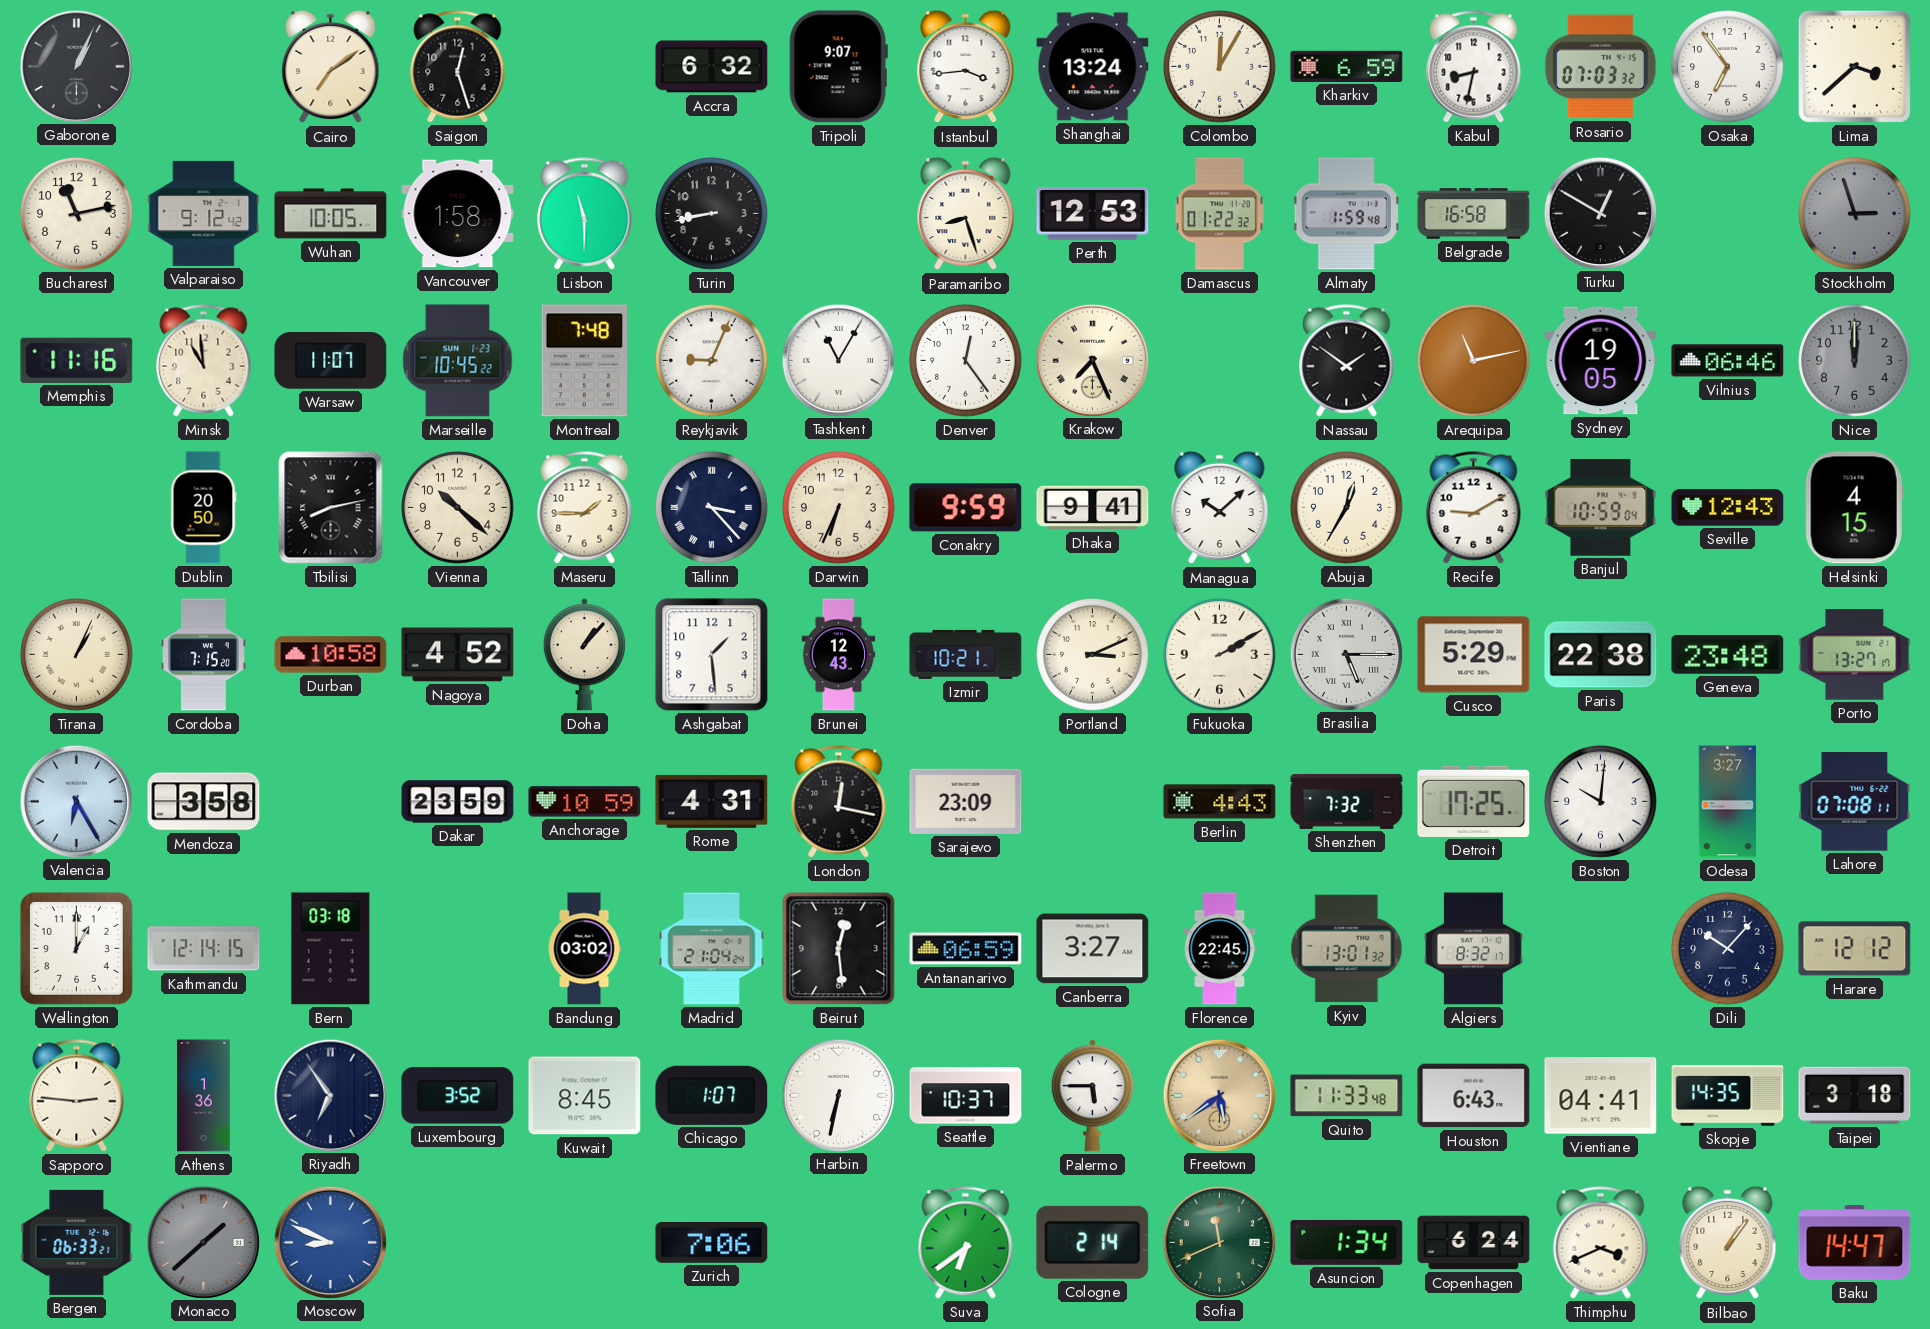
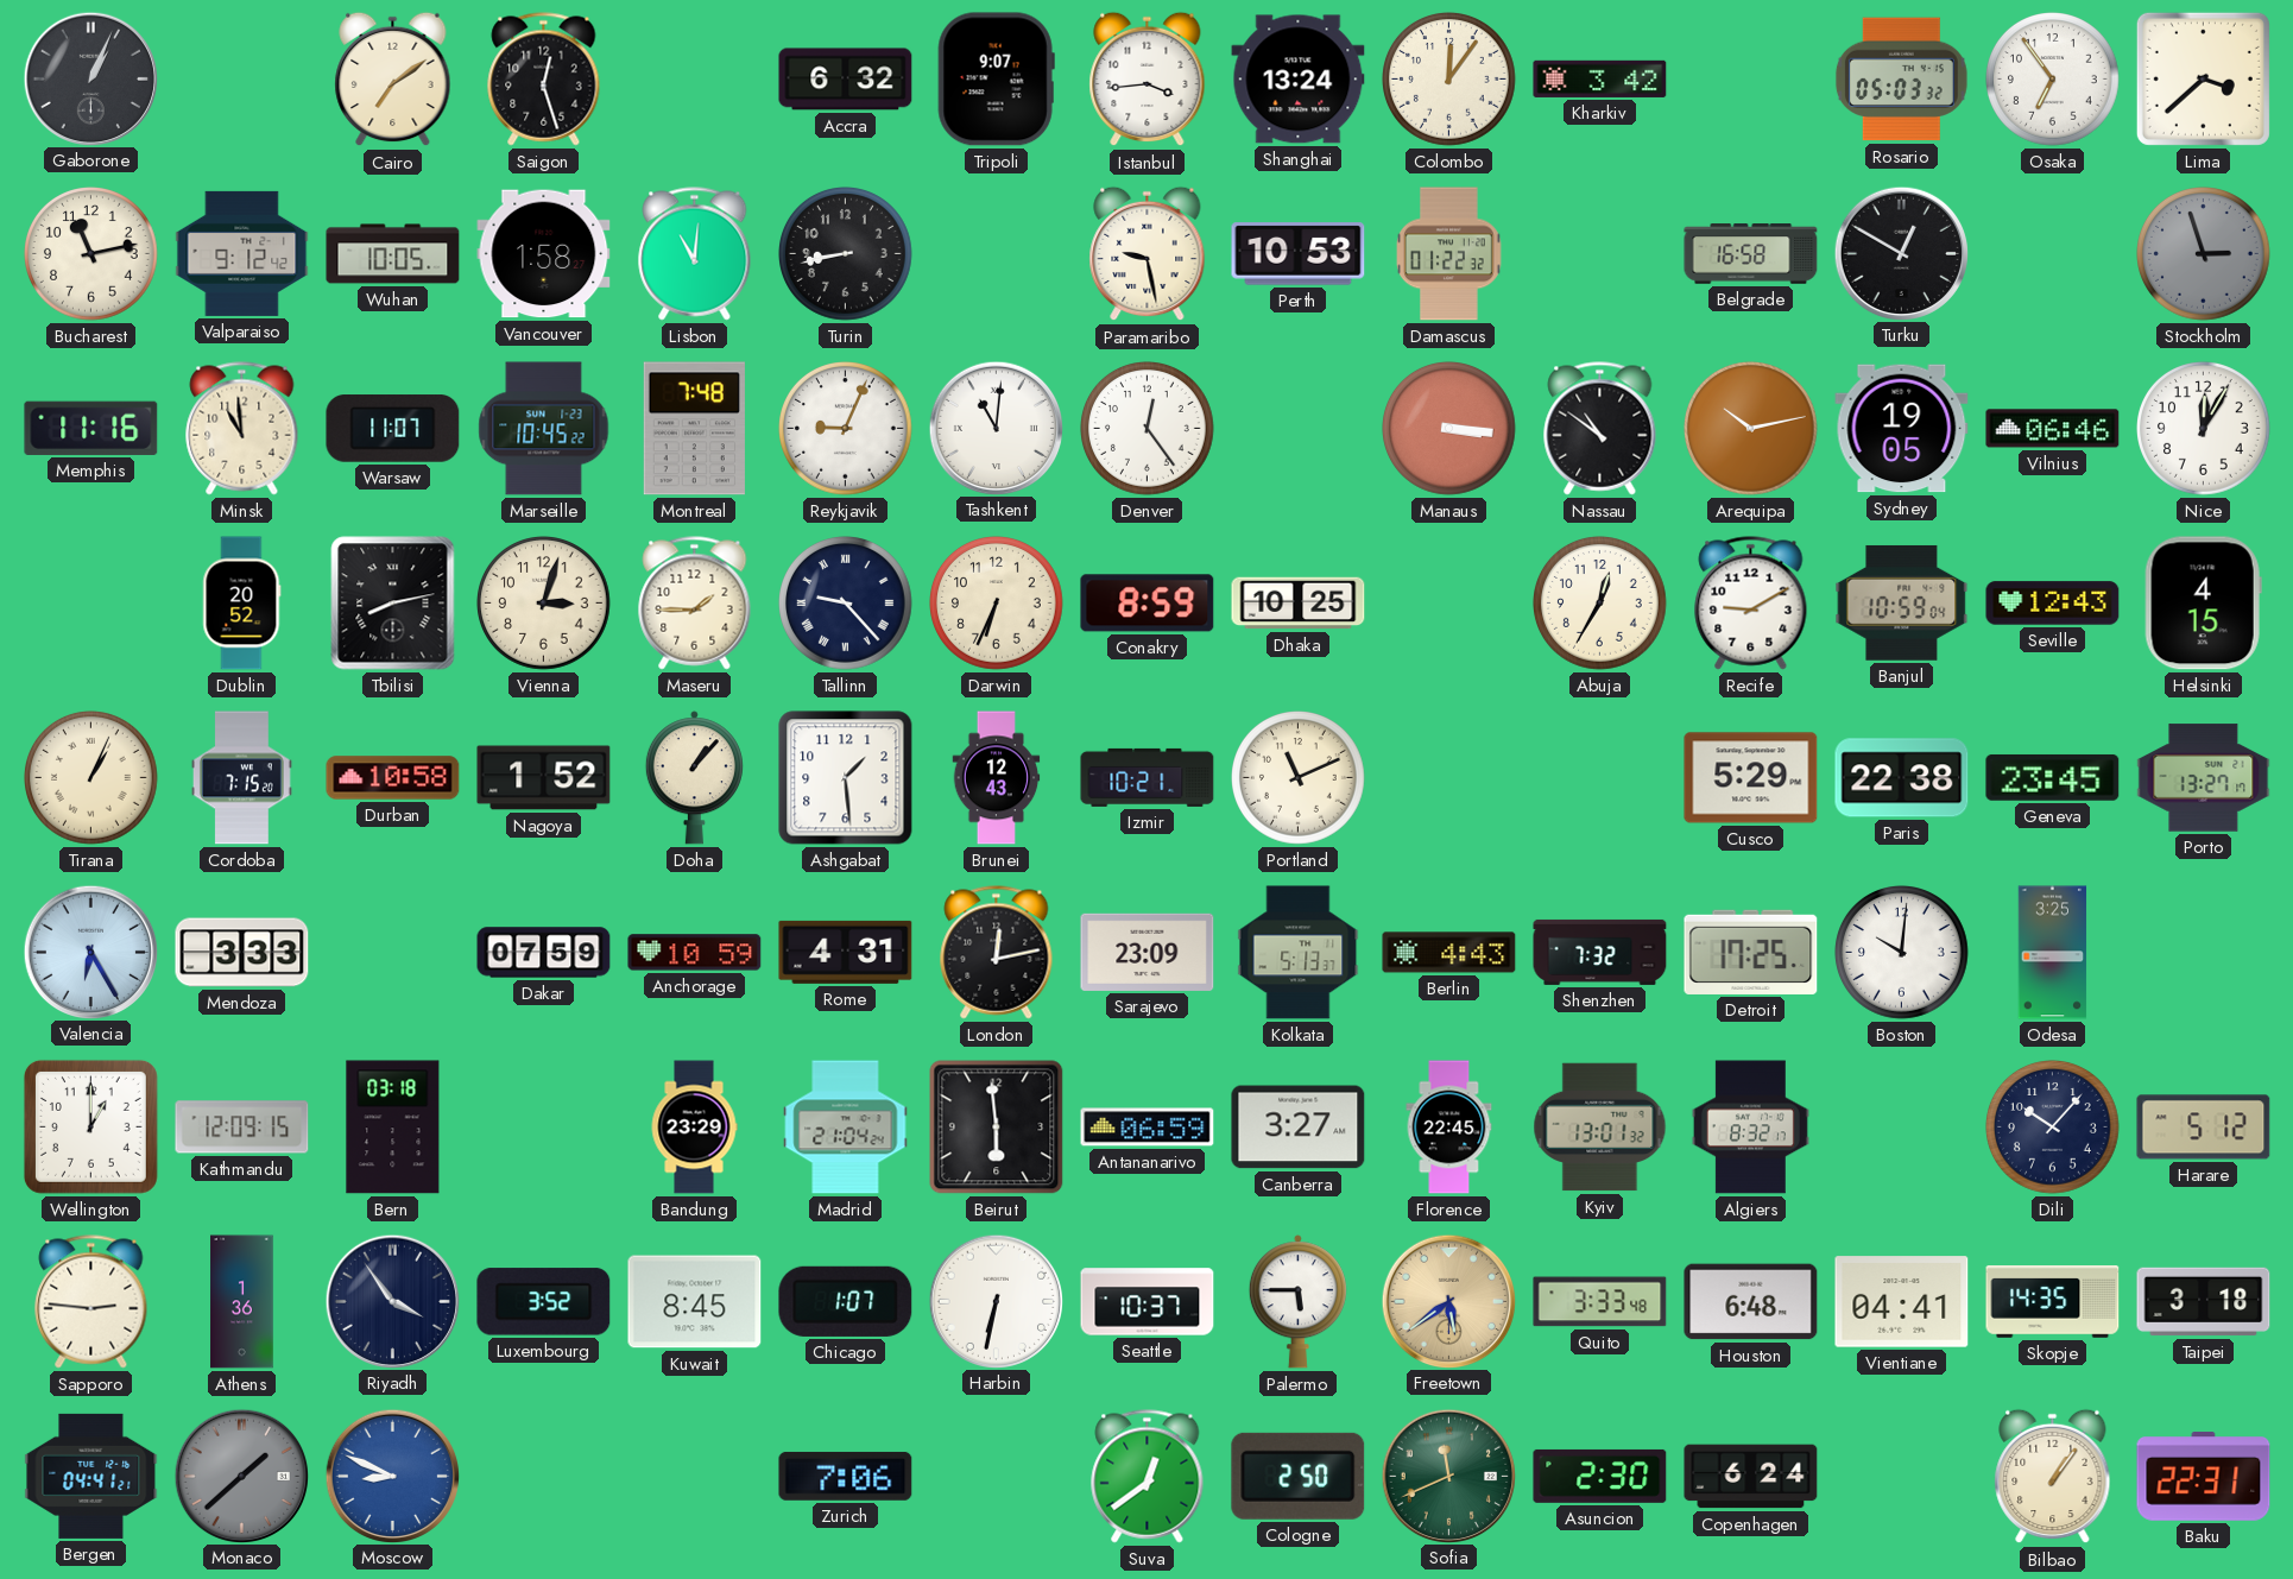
Colombo: 12:05 -> 12:06
Kharkiv: 6:59 -> 3:42
Kabul: 8:32 -> none
Rosario: 07:03 -> 05:03
Lisbon: 11:30 -> 11:01
Paramaribo: 8:27 -> 9:28
Perth: 12:53 -> 10:53
Almaty: 1:59 -> none
Tashkent: 11:05 -> 11:01
Krakow: 7:26 -> none
Manaus: none -> 3:16
Nassau: 1:51 -> 10:51
Arequipa: 11:13 -> 10:13
Nice: 12:00 -> 12:05
Nice dial: grey -> white
Dublin: 20:50 -> 20:52
Vienna: 10:22 -> 3:03
Tallinn: 3:23 -> 9:23
Conakry: 9:59 -> 8:59
Dhaka: 9:41 -> 10:25
Managua: 10:08 -> none
Nagoya: 4:52 -> 1:52
Portland: 3:11 -> 11:11
Fukuoka: 2:10 -> none
Brasilia: 5:15 -> none
Geneva: 23:48 -> 23:45
Mendoza: 3:58 -> 3:33
Dakar: 23:59 -> 07:59
London: 12:17 -> 12:13
Kolkata: none -> 5:13
Odesa: 3:27 -> 3:25
Lahore: 07:08 -> none
Kathmandu: 12:14 -> 12:09
Bandung: 03:02 -> 23:29
Beirut: 12:29 -> 5:59
Harare: 12:12 -> 5:12
Riyadh: 6:54 -> 3:54
Quito: 11:33 -> 3:33
Houston: 6:43 -> 6:48
Bergen: 06:33 -> 04:41
Suva: 6:39 -> 12:39
Cologne: 2:14 -> 2:50
Asuncion: 1:34 -> 2:30
Thimphu: 3:41 -> none
Baku: 14:47 -> 22:31
